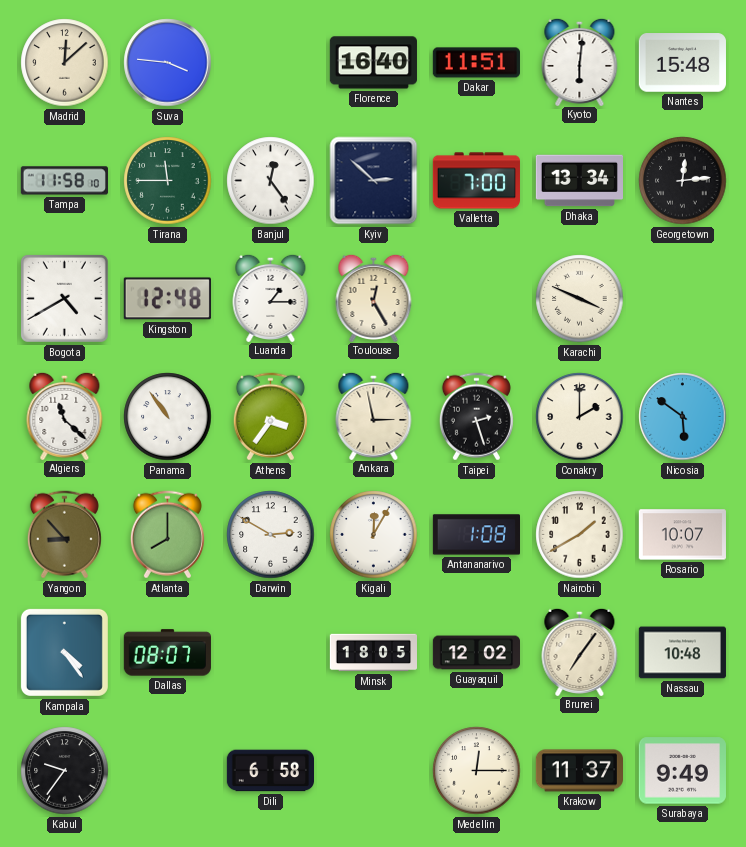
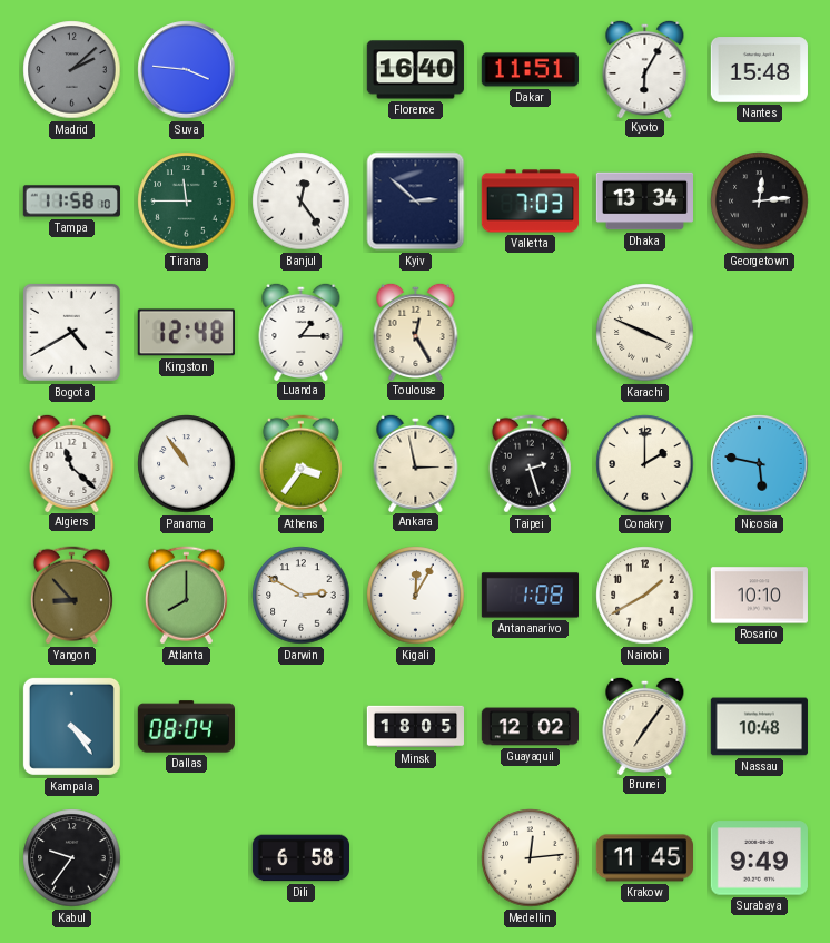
Madrid: 12:08 -> 2:08
Madrid dial: cream -> grey
Kyoto: 6:01 -> 6:05
Valletta: 7:00 -> 7:03
Nicosia: 5:51 -> 5:47
Rosario: 10:07 -> 10:10
Dallas: 08:07 -> 08:04
Medellin: 12:15 -> 12:14
Krakow: 11:37 -> 11:45
